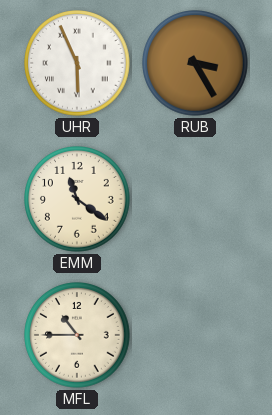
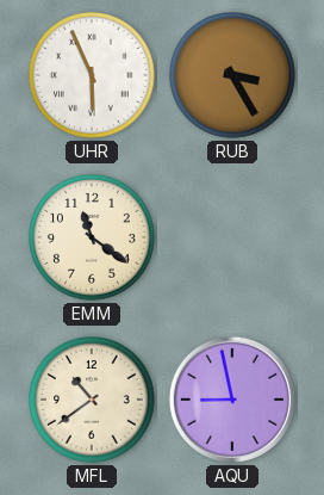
MFL: 10:45 -> 10:39
AQU: none -> 8:58
